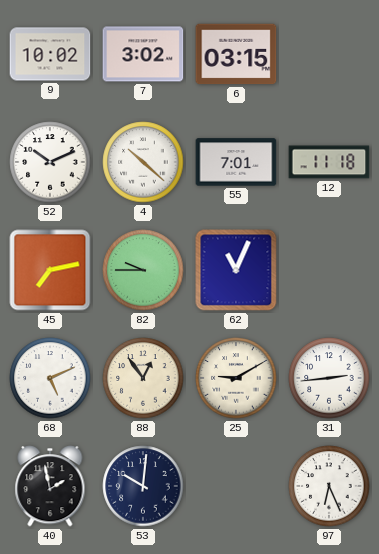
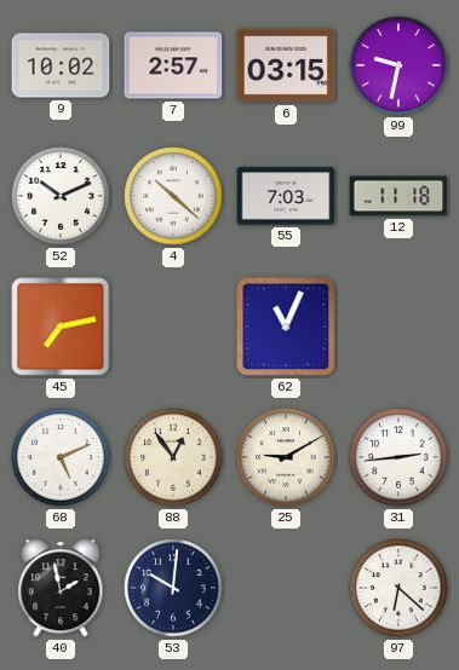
7: 3:02 -> 2:57
99: none -> 9:32
55: 7:01 -> 7:03
82: 9:45 -> none
97: 6:26 -> 6:22
